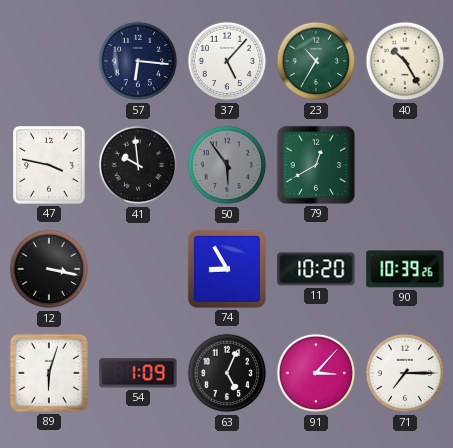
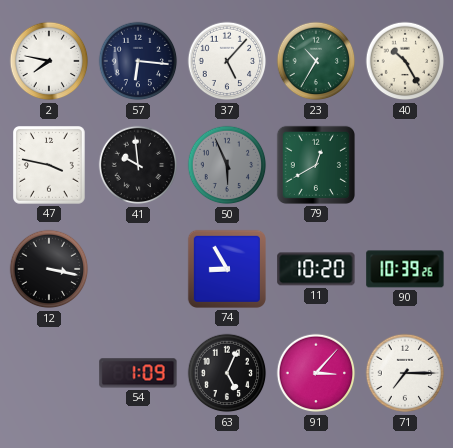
2: none -> 7:47
50: 5:54 -> 5:56
89: 6:03 -> none
